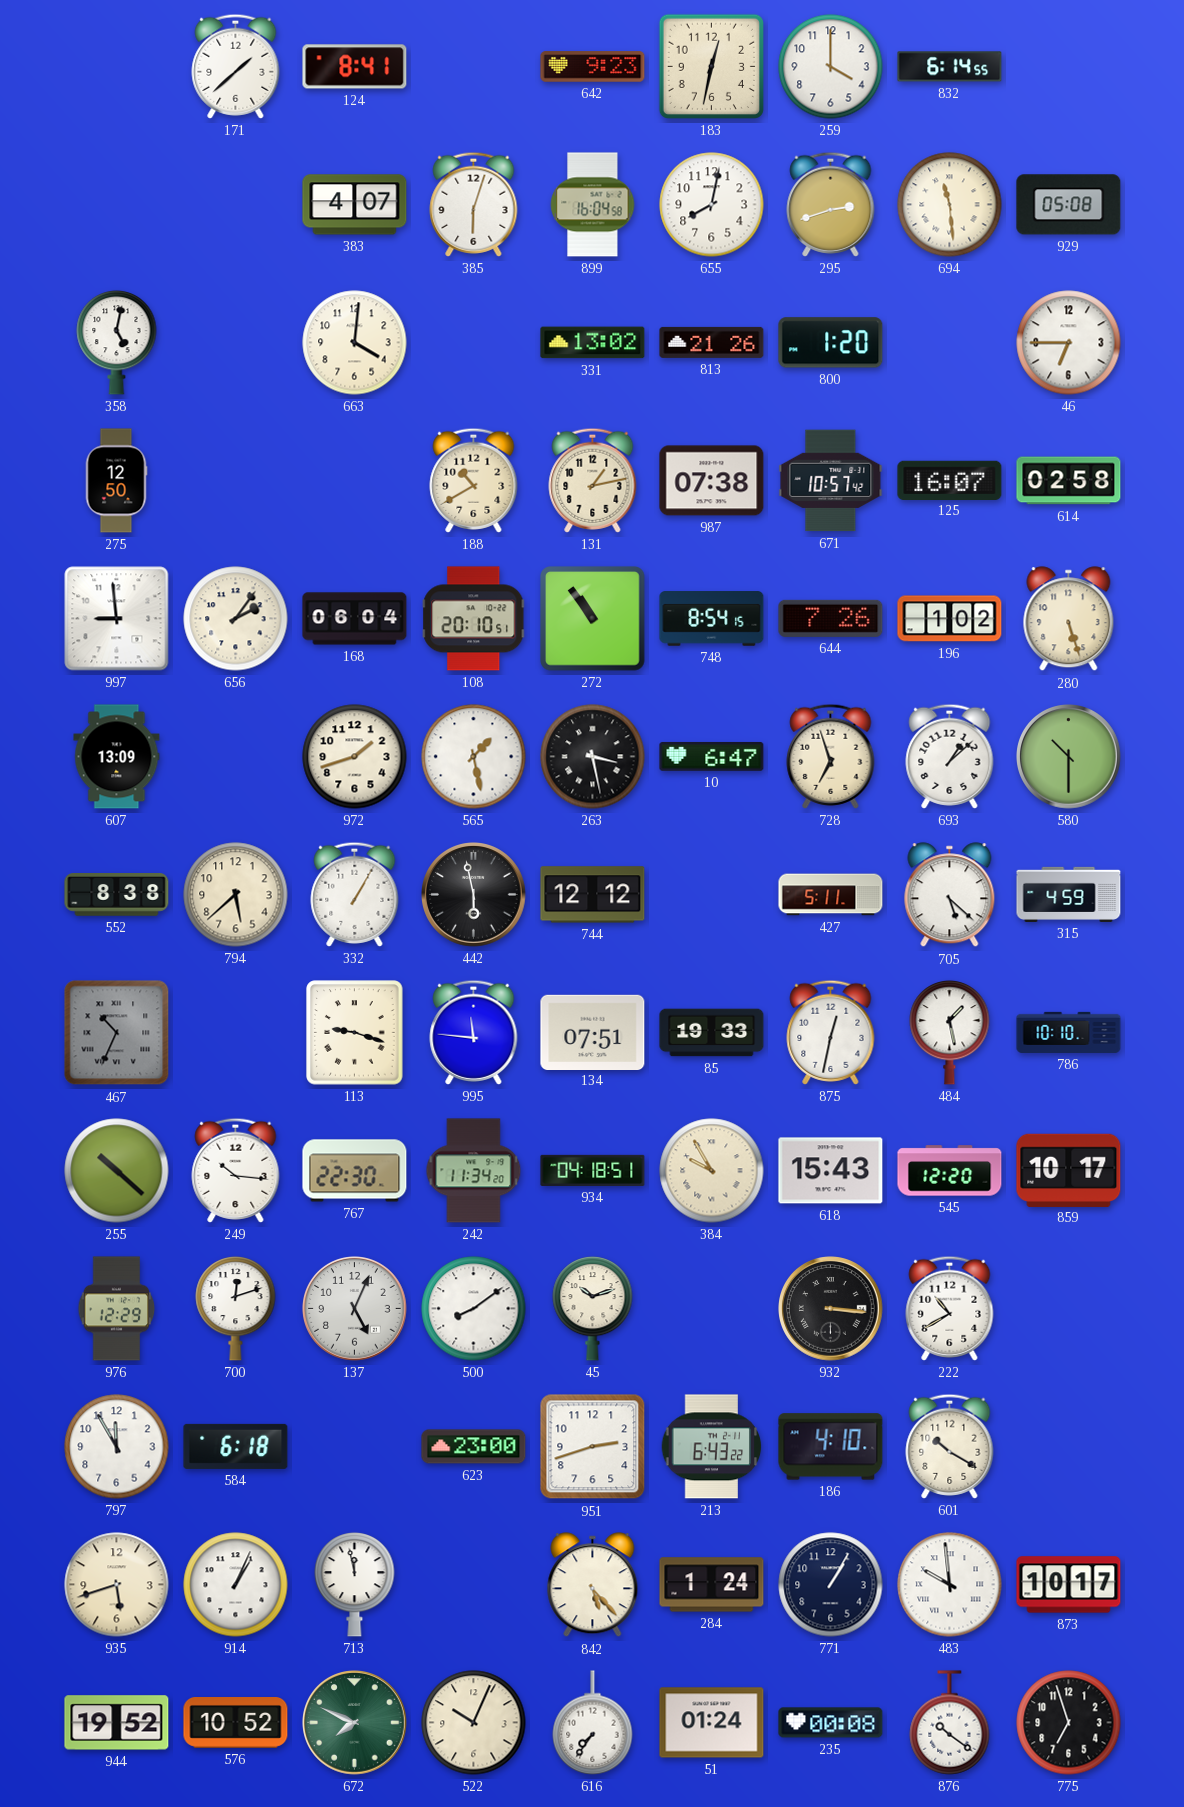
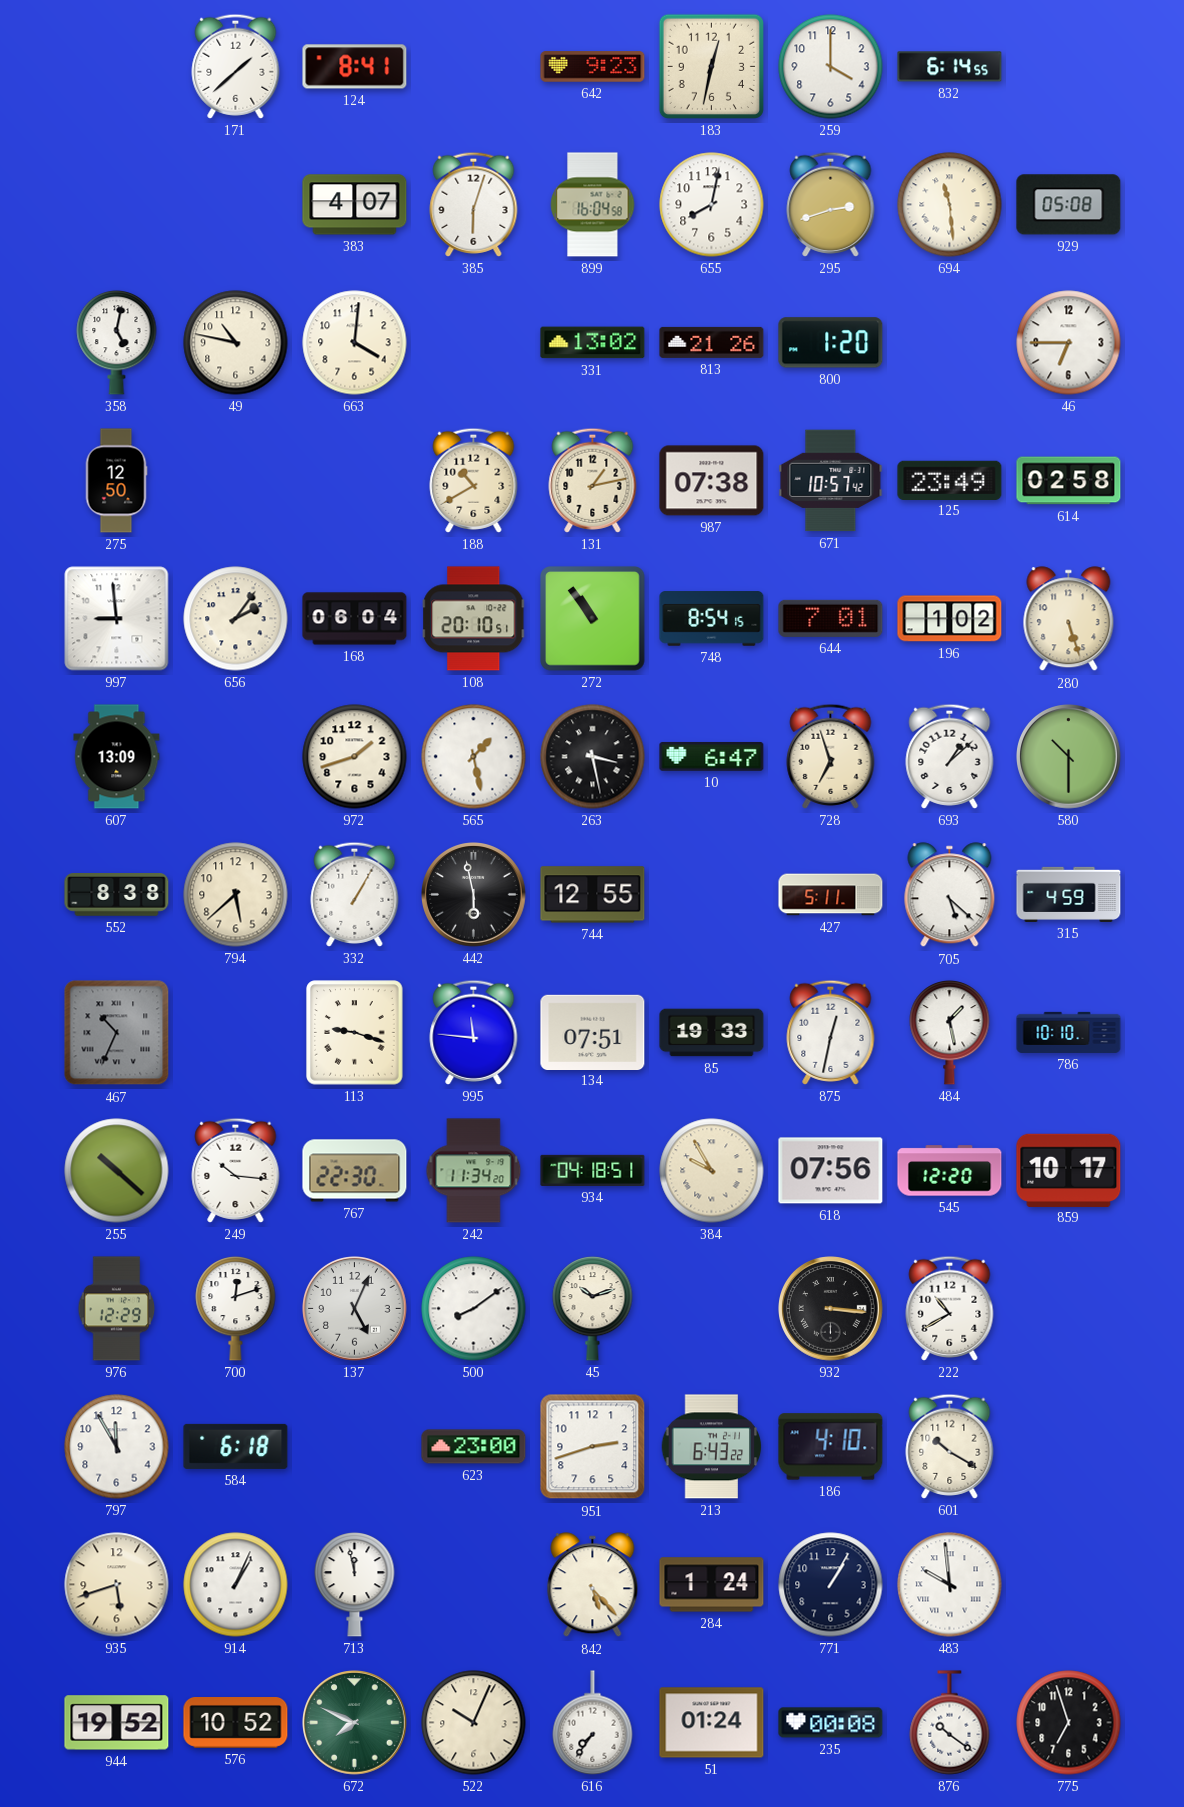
49: none -> 10:47
125: 16:07 -> 23:49
644: 7:26 -> 7:01
744: 12:12 -> 12:55
618: 15:43 -> 07:56
873: 10:17 -> none
